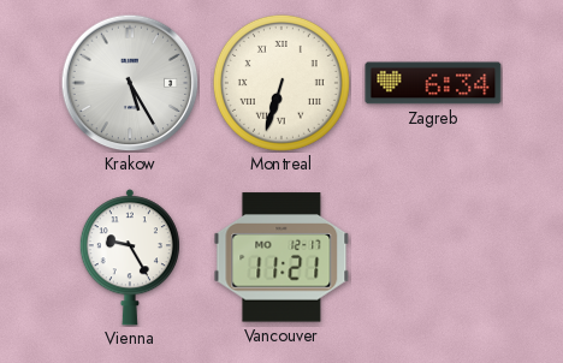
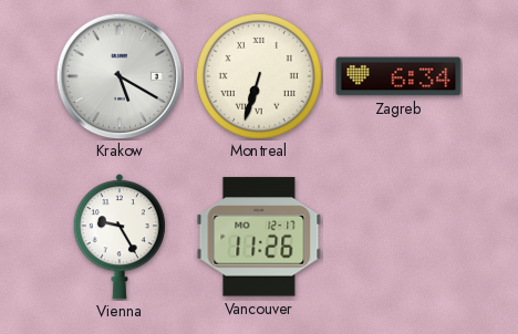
Krakow: 5:25 -> 5:20
Vancouver: 11:21 -> 11:26
